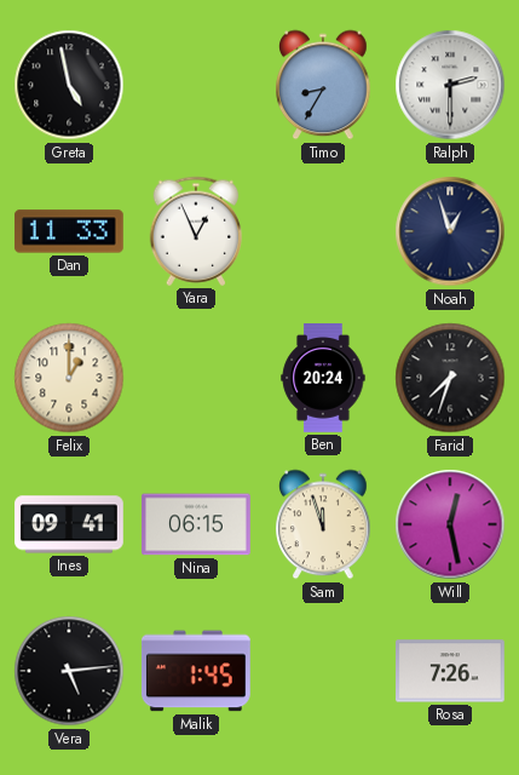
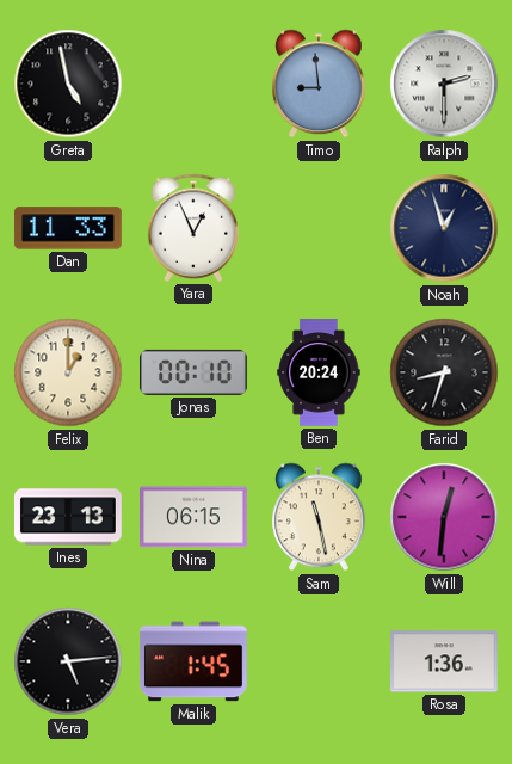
Timo: 8:35 -> 8:59
Jonas: none -> 00:10
Farid: 7:33 -> 8:33
Ines: 09:41 -> 23:13
Sam: 11:57 -> 11:28
Will: 12:28 -> 12:31
Rosa: 7:26 -> 1:36
